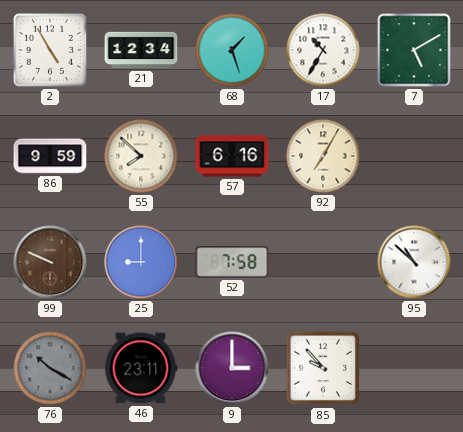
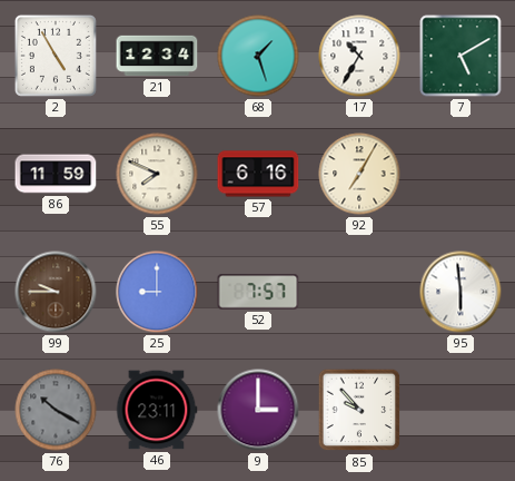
86: 9:59 -> 11:59
55: 7:52 -> 7:49
99: 9:49 -> 9:45
52: 7:58 -> 7:57
95: 10:52 -> 5:59
